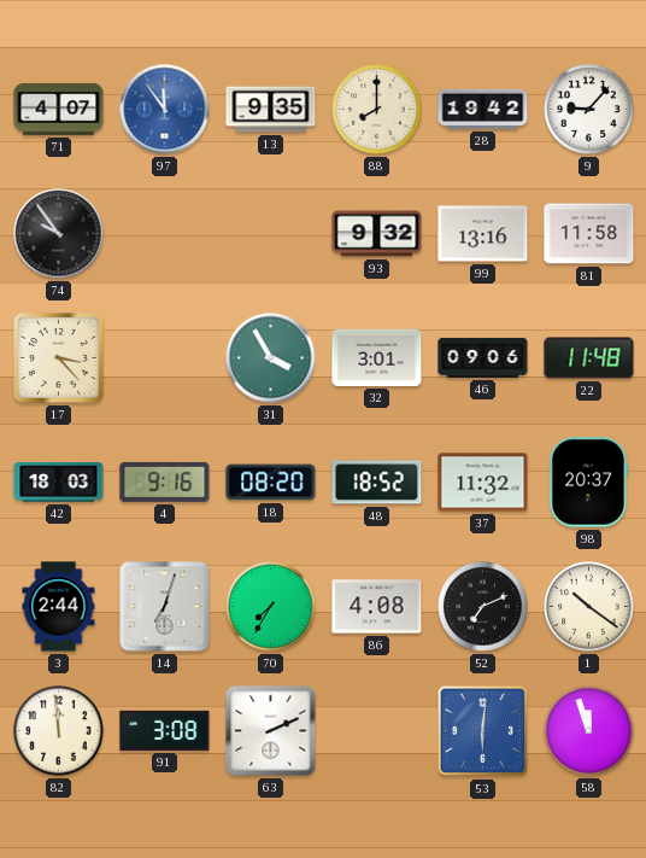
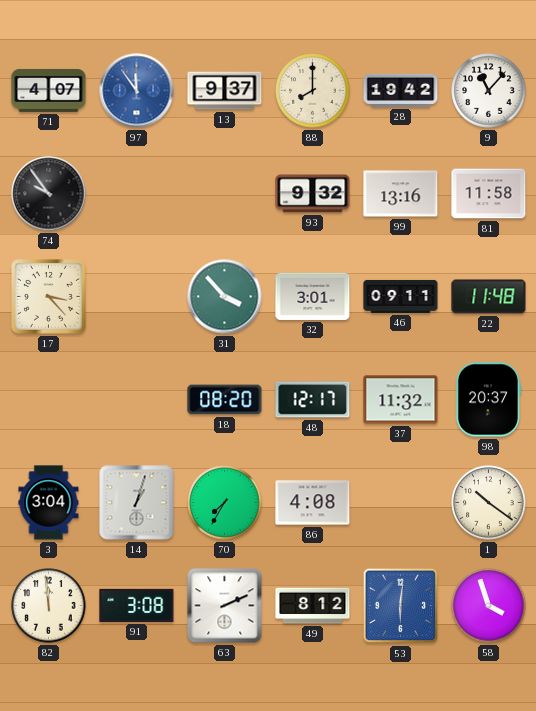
13: 9:35 -> 9:37
9: 9:07 -> 11:07
31: 3:55 -> 3:53
46: 09:06 -> 09:11
42: 18:03 -> none
4: 9:16 -> none
48: 18:52 -> 12:17
3: 2:44 -> 3:04
14: 7:03 -> 1:03
52: 7:11 -> none
49: none -> 8:12
58: 11:57 -> 3:57
